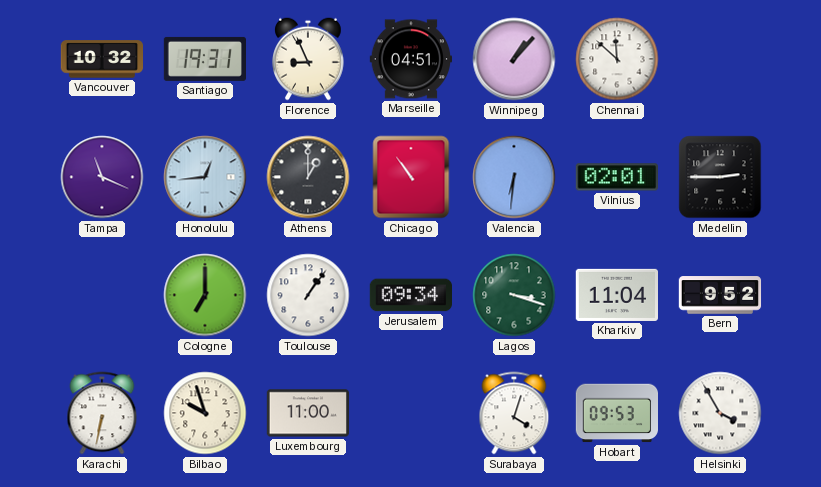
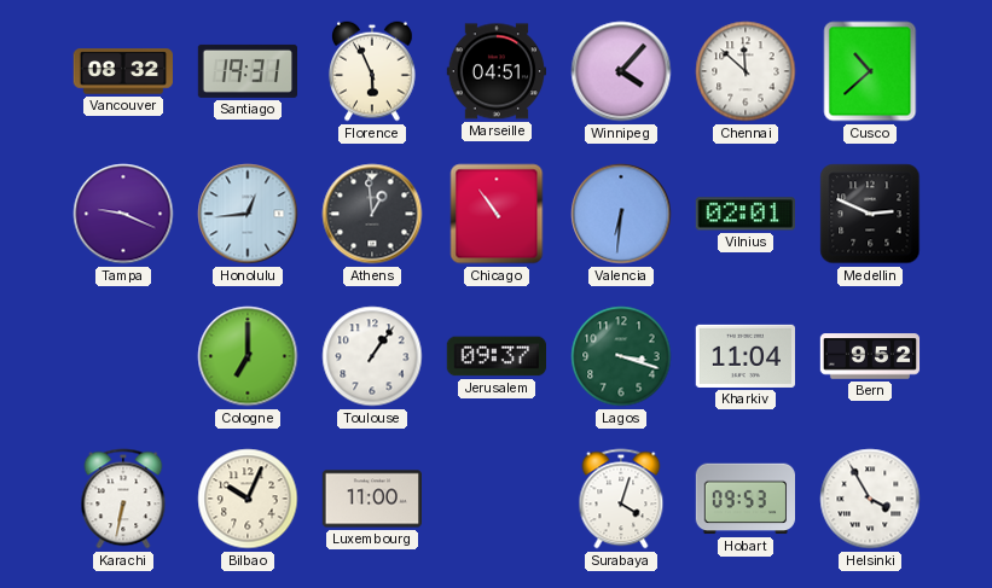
Vancouver: 10:32 -> 08:32
Florence: 8:56 -> 5:56
Winnipeg: 1:07 -> 4:07
Cusco: none -> 10:38
Tampa: 11:19 -> 9:19
Athens: 1:00 -> 12:59
Medellin: 2:45 -> 2:49
Jerusalem: 09:34 -> 09:37
Bilbao: 9:57 -> 10:04
